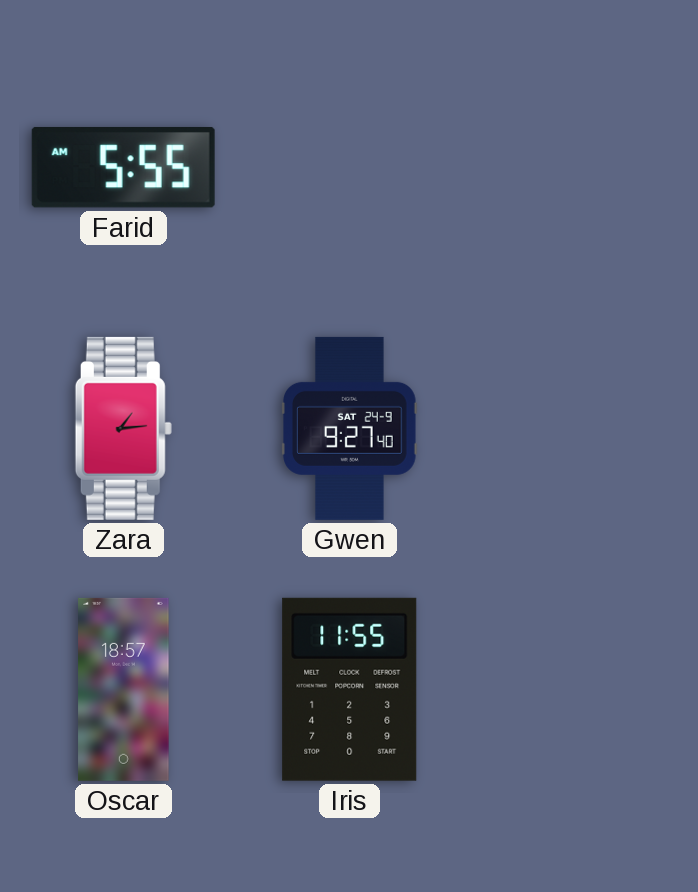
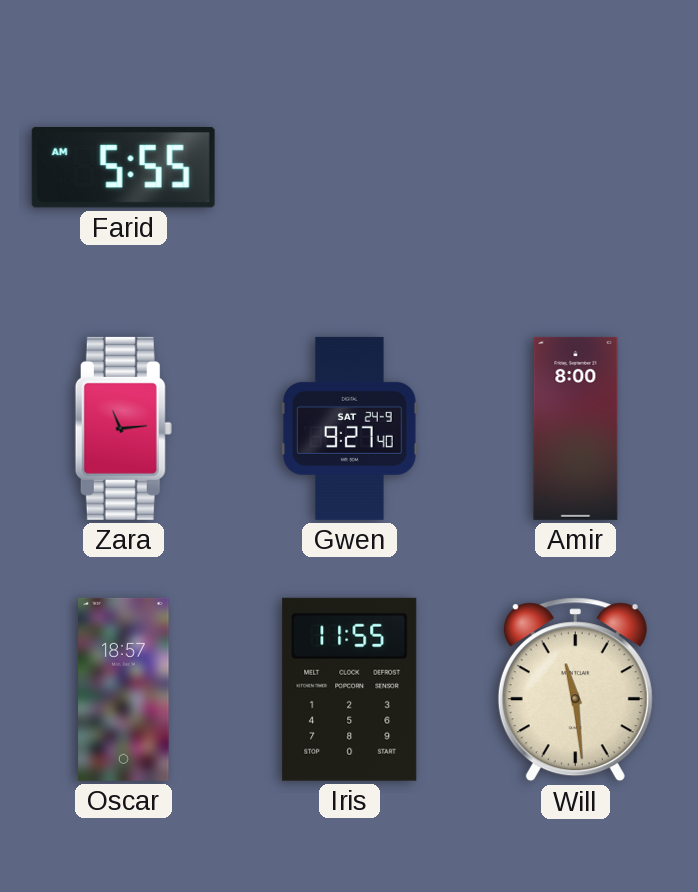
Zara: 1:14 -> 11:14
Amir: none -> 8:00
Will: none -> 11:29
